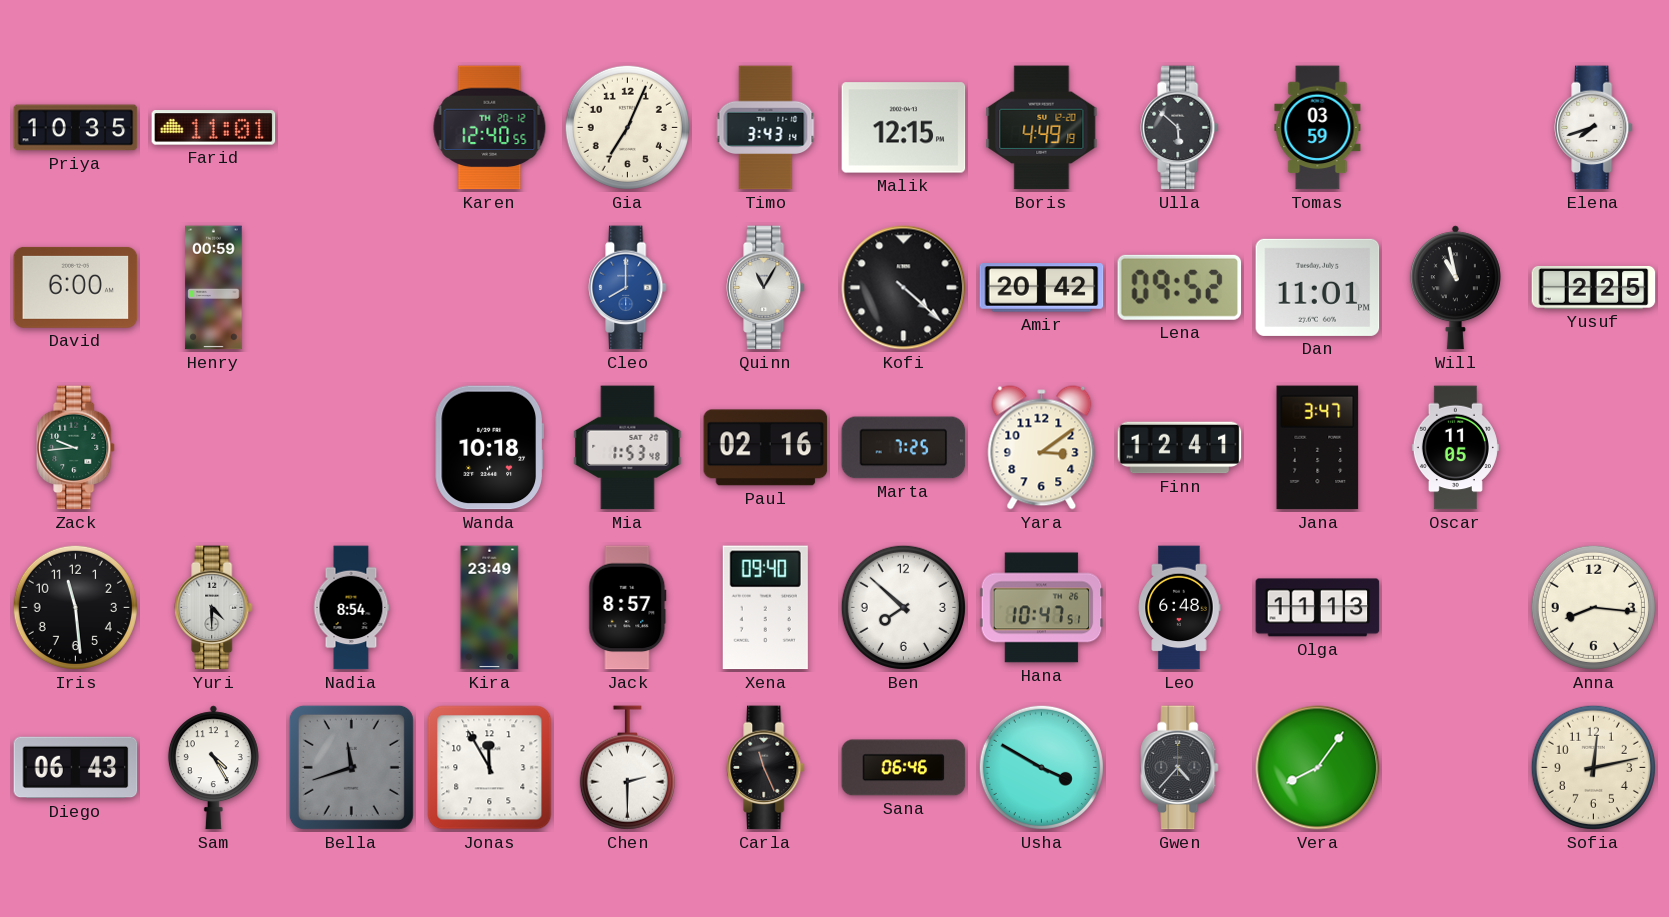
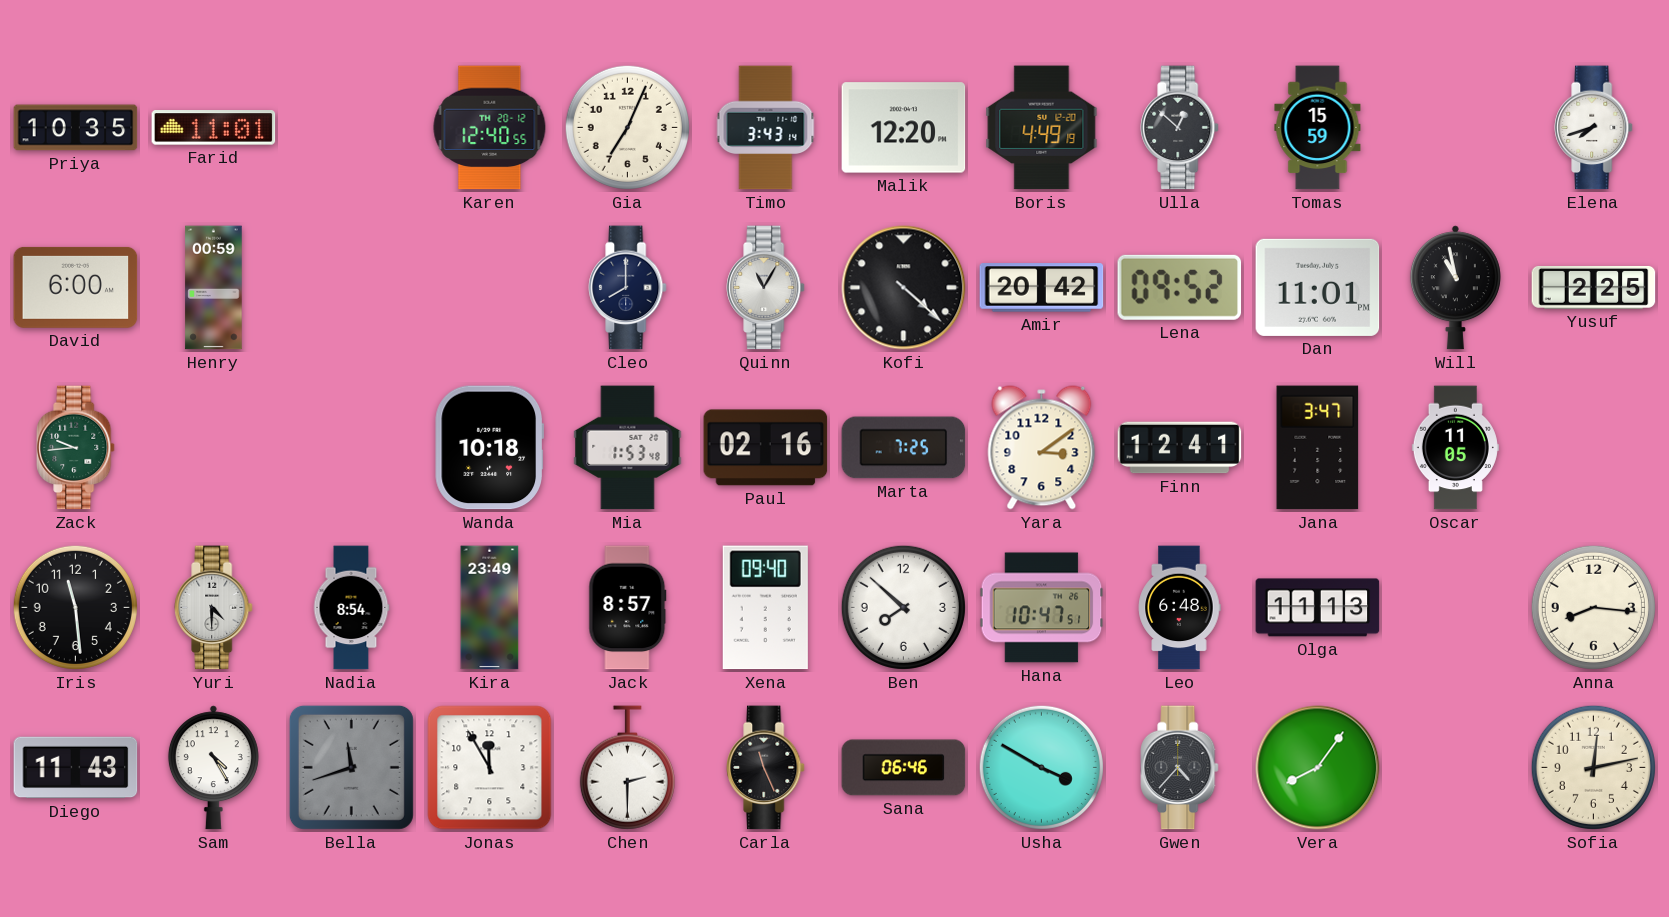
Malik: 12:15 -> 12:20
Ulla: 5:52 -> 12:52
Tomas: 03:59 -> 15:59
Cleo dial: blue -> navy
Diego: 06:43 -> 11:43
